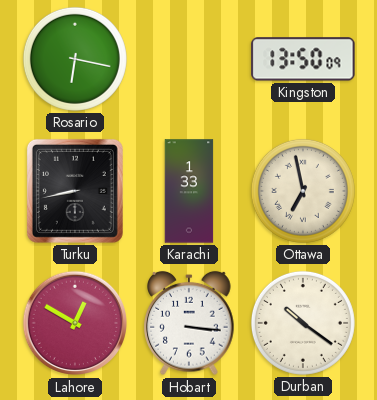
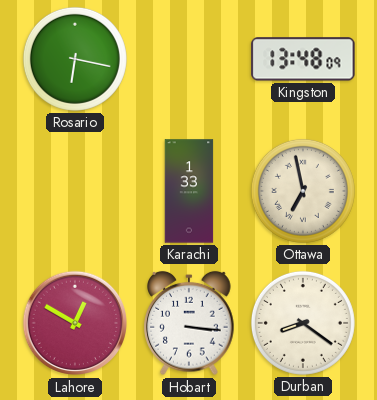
Kingston: 13:50 -> 13:48
Turku: 8:43 -> none
Durban: 10:21 -> 8:21
